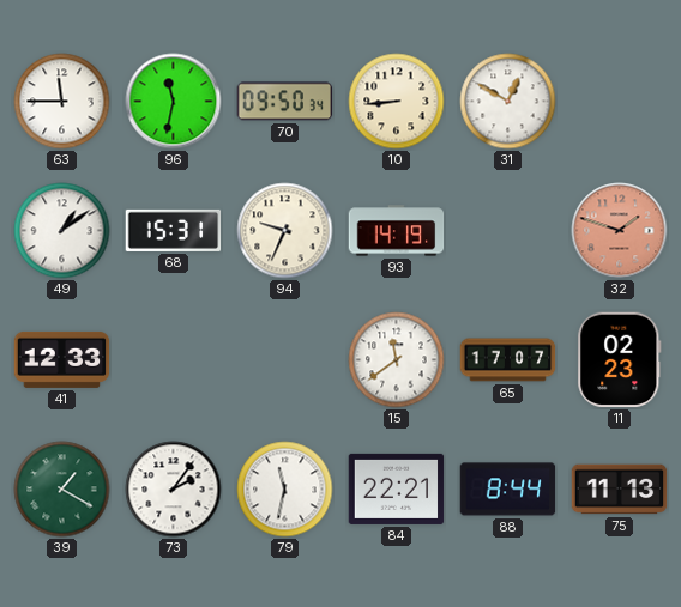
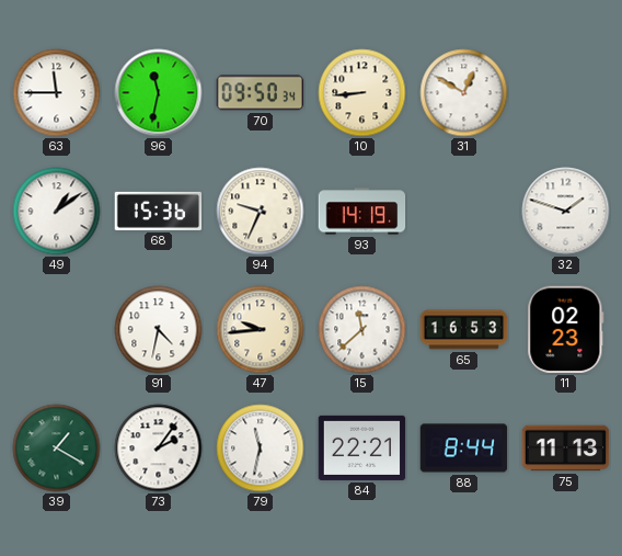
68: 15:31 -> 15:36
32 dial: salmon -> white
41: 12:33 -> none
91: none -> 4:32
47: none -> 9:44
15: 11:39 -> 11:38
65: 17:07 -> 16:53
